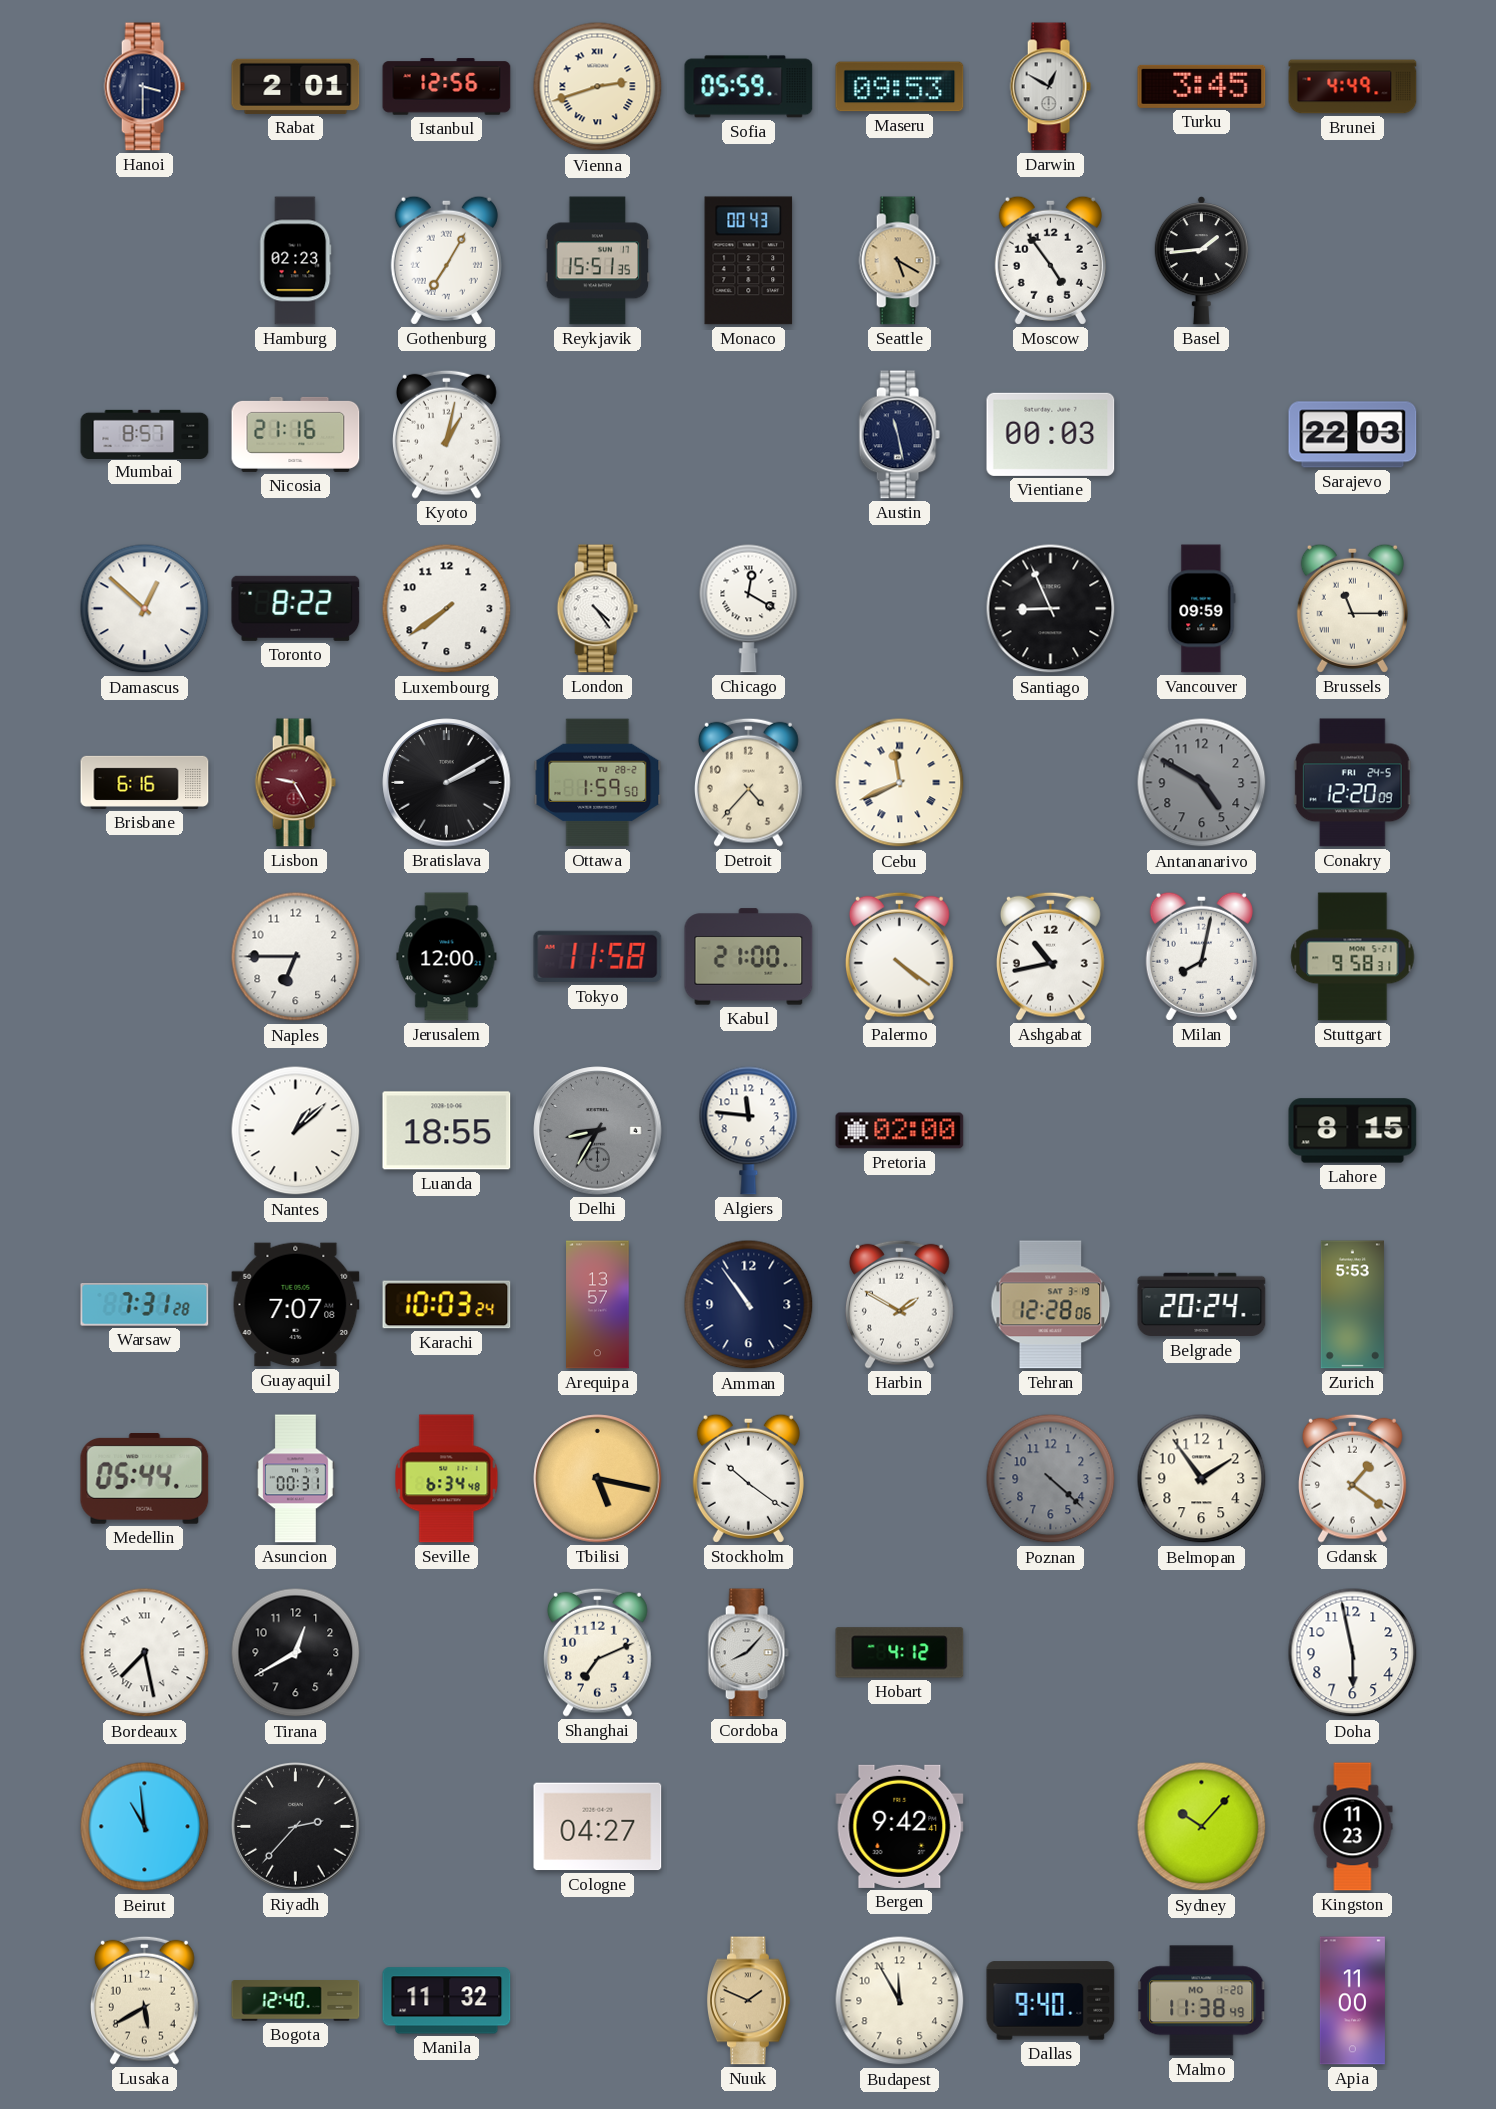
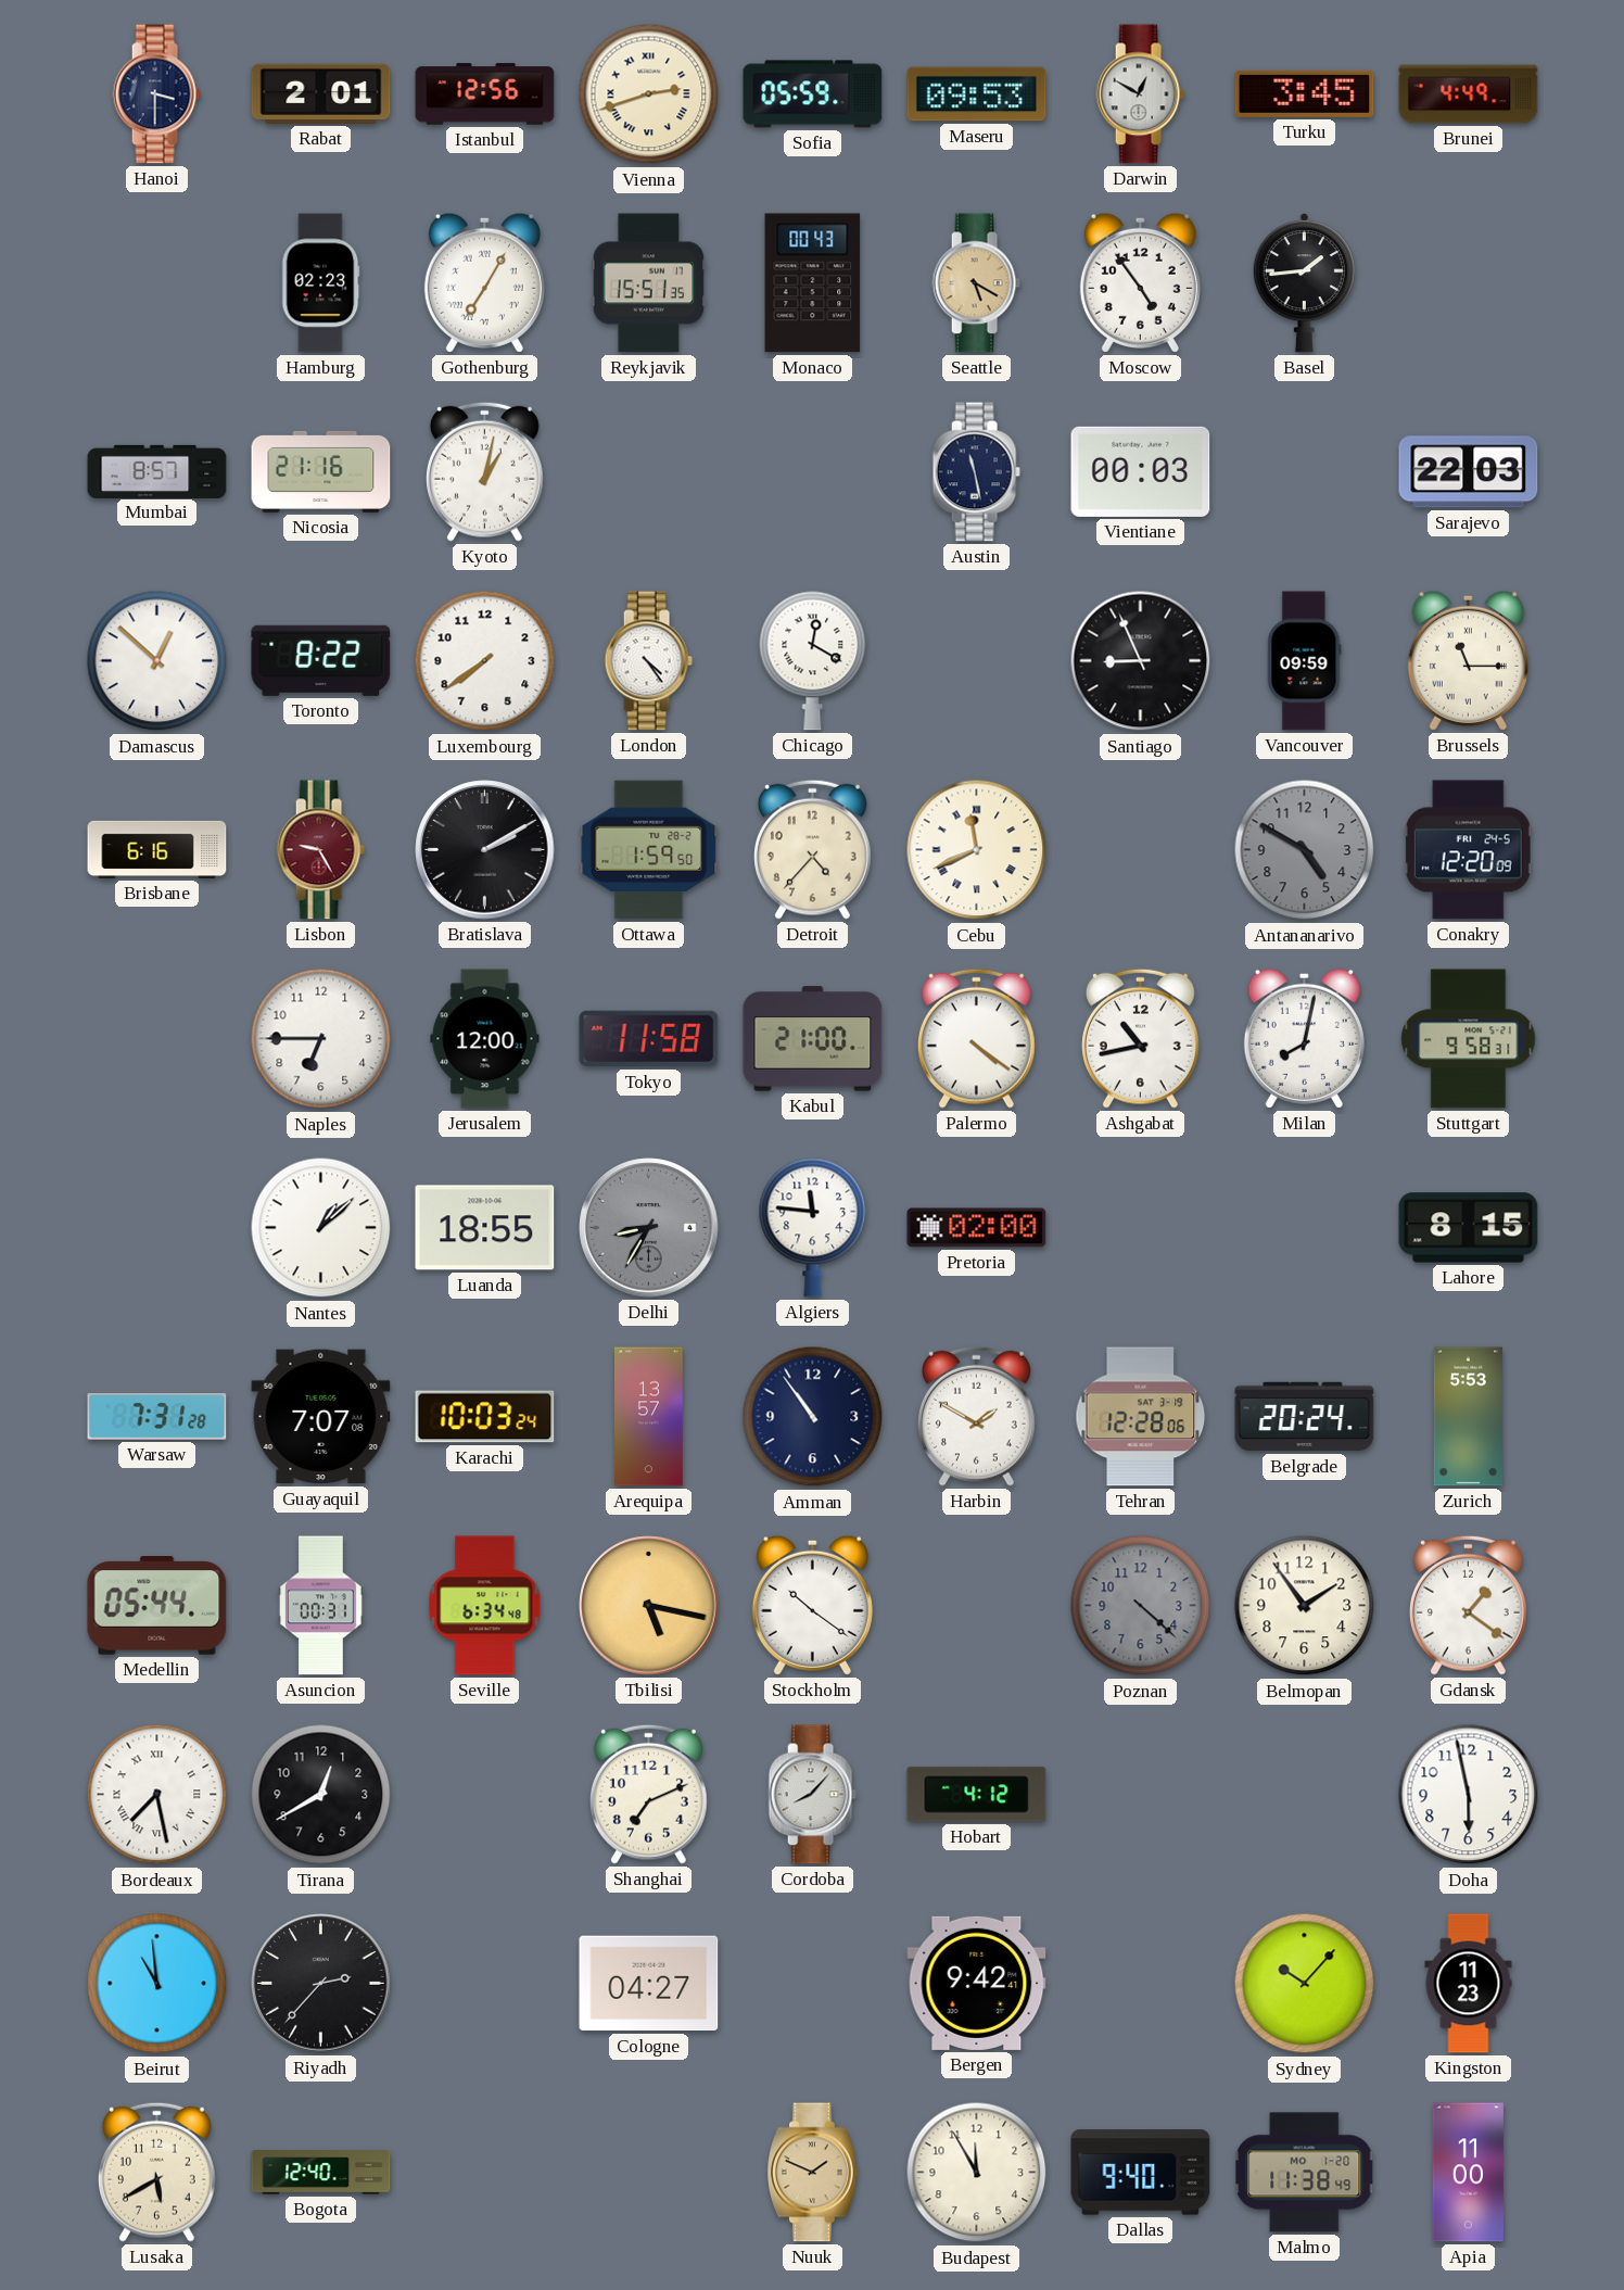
Manila: 11:32 -> none
